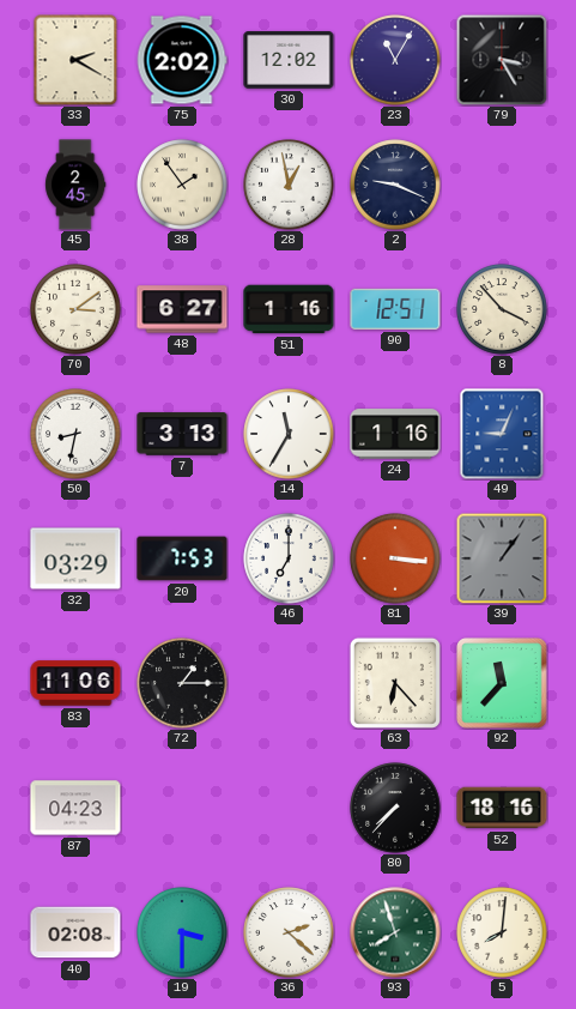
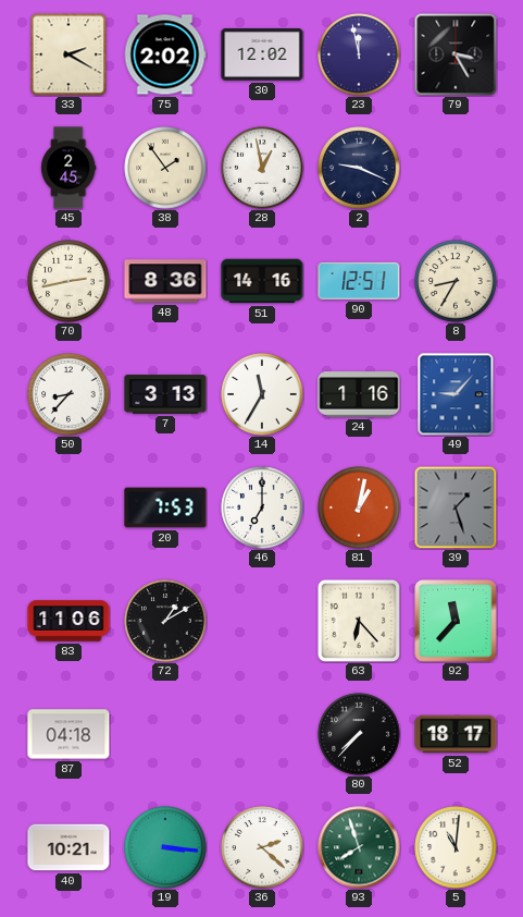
23: 11:05 -> 11:58
70: 3:09 -> 2:43
48: 6:27 -> 8:36
51: 1:16 -> 14:16
8: 3:53 -> 8:35
50: 8:32 -> 8:37
49: 9:04 -> 9:07
32: 03:29 -> none
81: 3:16 -> 1:02
39: 1:06 -> 1:27
72: 1:15 -> 1:10
87: 04:23 -> 04:18
52: 18:16 -> 18:17
40: 02:08 -> 10:21
19: 3:30 -> 3:16
5: 8:01 -> 11:01
